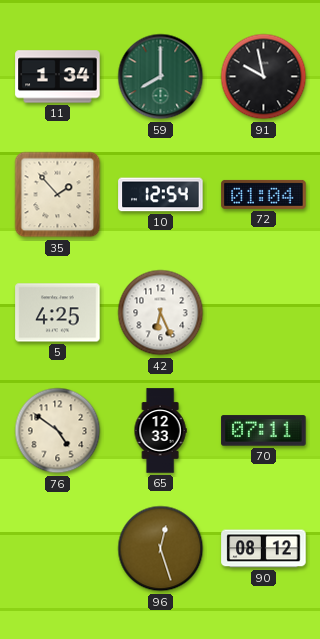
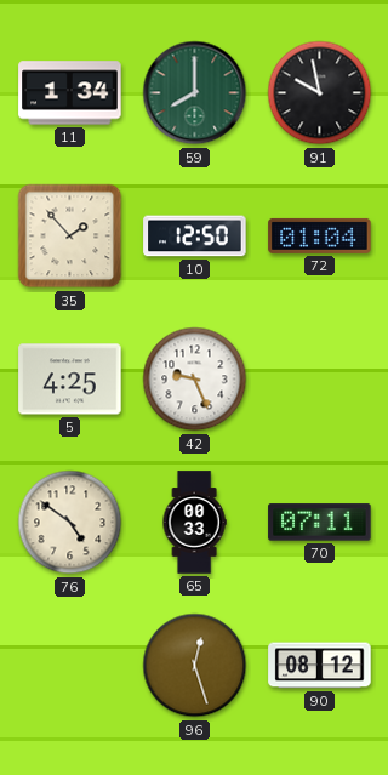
10: 12:54 -> 12:50
42: 6:26 -> 9:26
65: 12:33 -> 00:33
